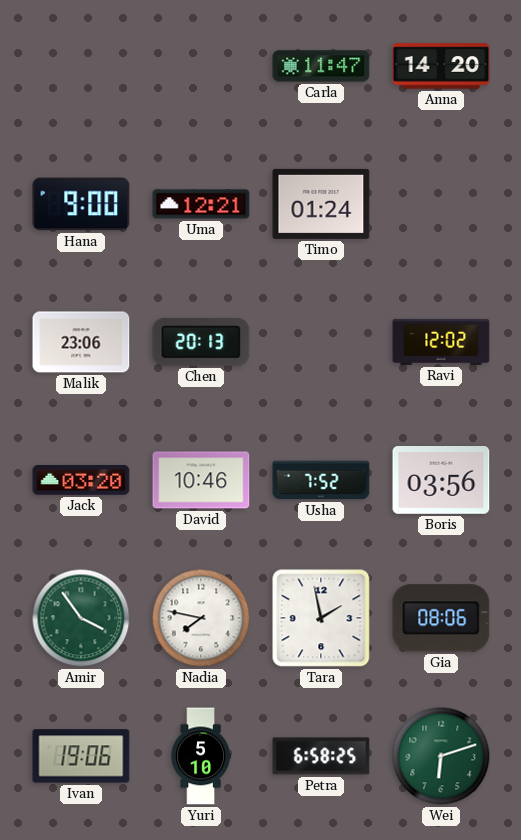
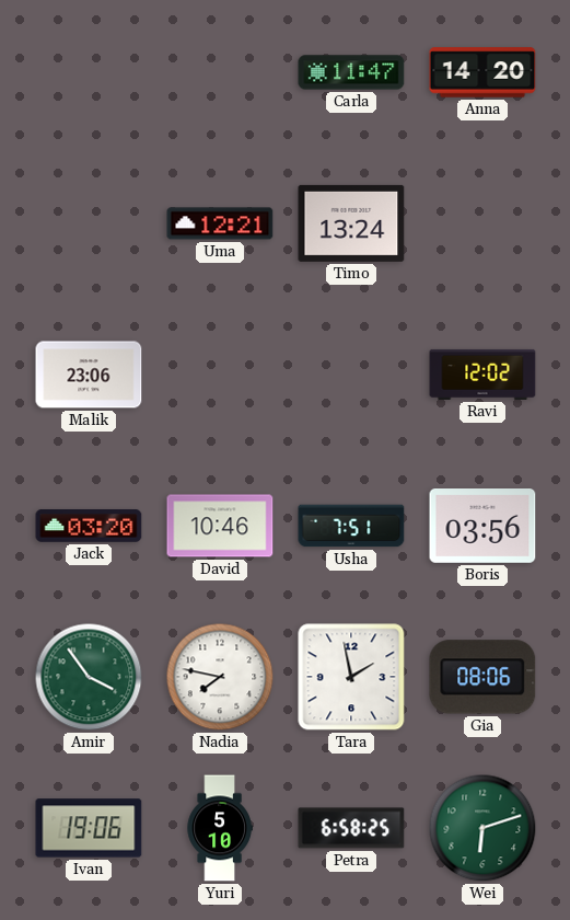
Hana: 9:00 -> none
Timo: 01:24 -> 13:24
Chen: 20:13 -> none
Usha: 7:52 -> 7:51
